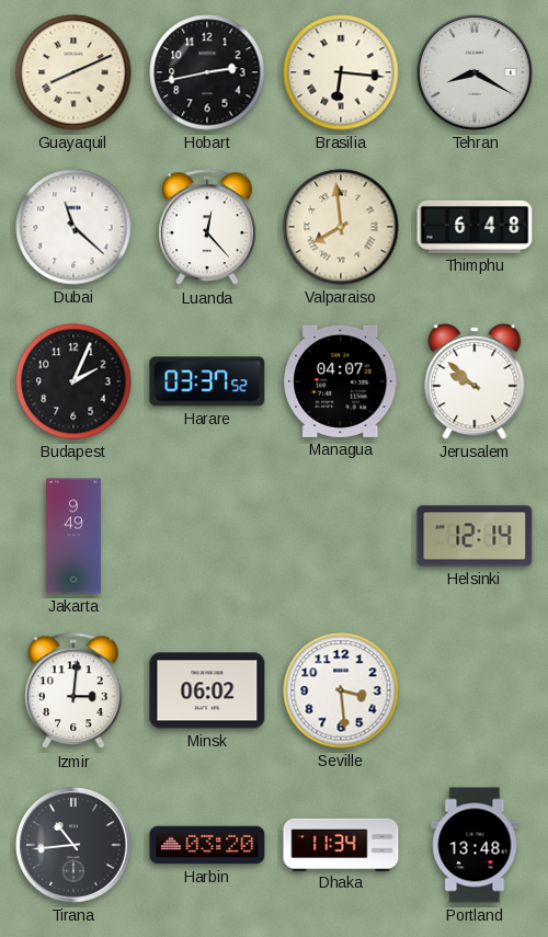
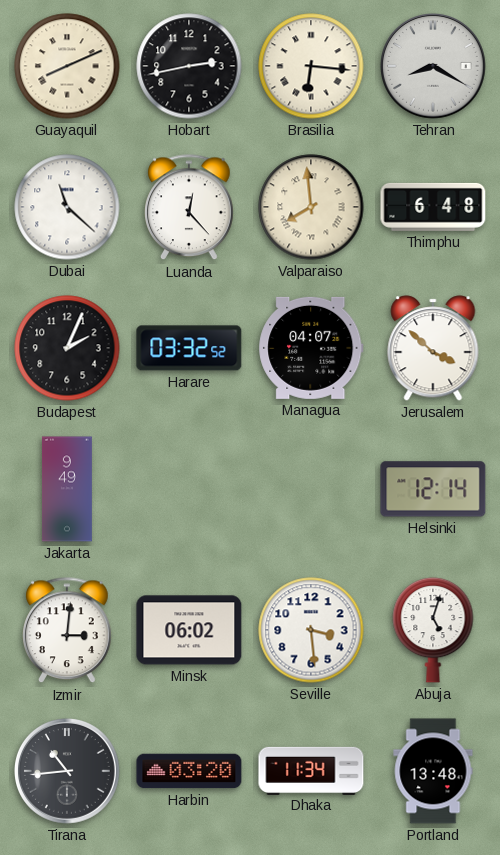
Harare: 03:37 -> 03:32
Jerusalem: 9:52 -> 3:52
Abuja: none -> 5:03
